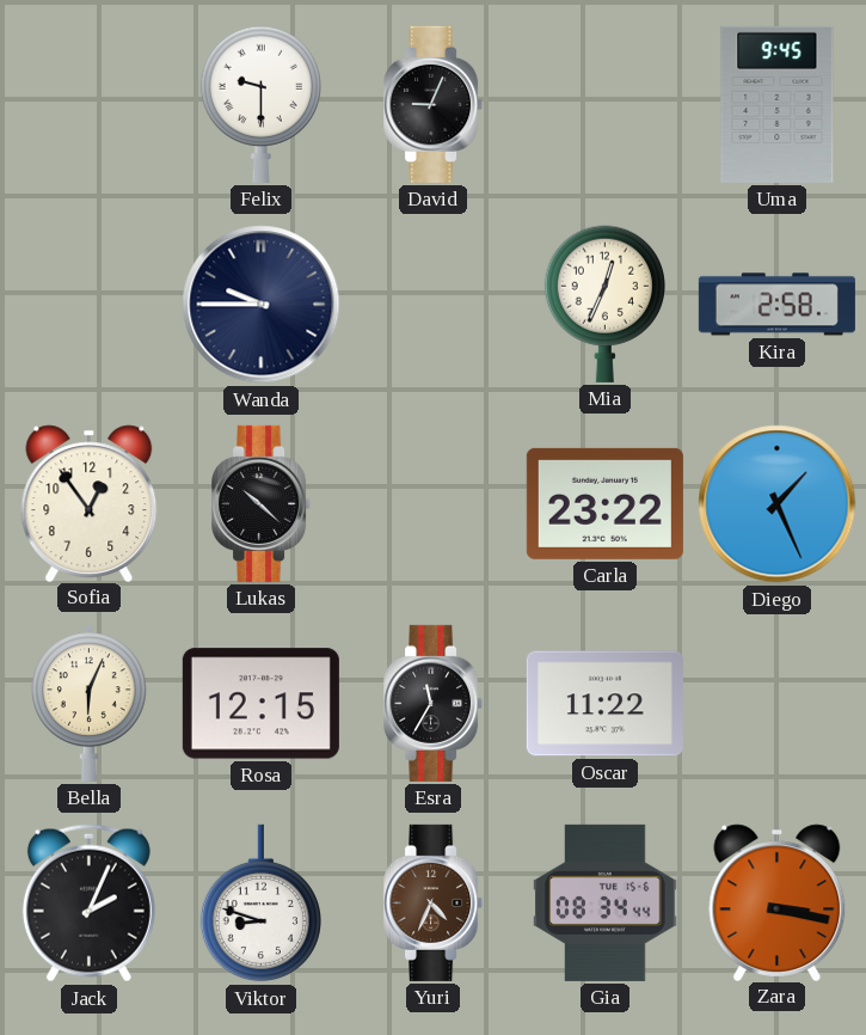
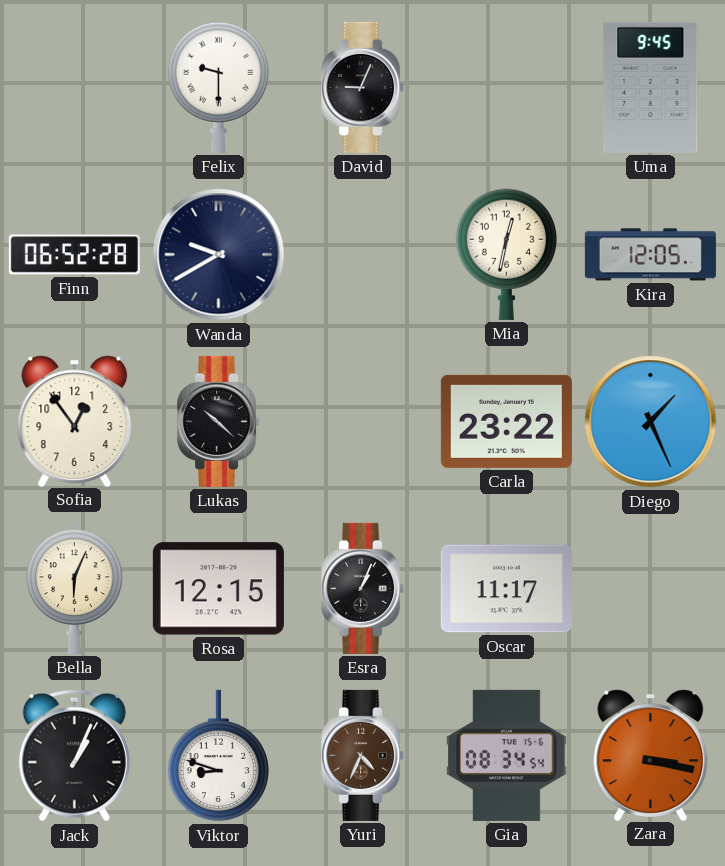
Finn: none -> 06:52
Wanda: 9:45 -> 9:40
Mia: 12:34 -> 12:32
Kira: 2:58 -> 12:05
Esra: 11:35 -> 1:04
Oscar: 11:22 -> 11:17
Jack: 2:04 -> 1:04
Gia: 08:34:44 -> 08:34:54
